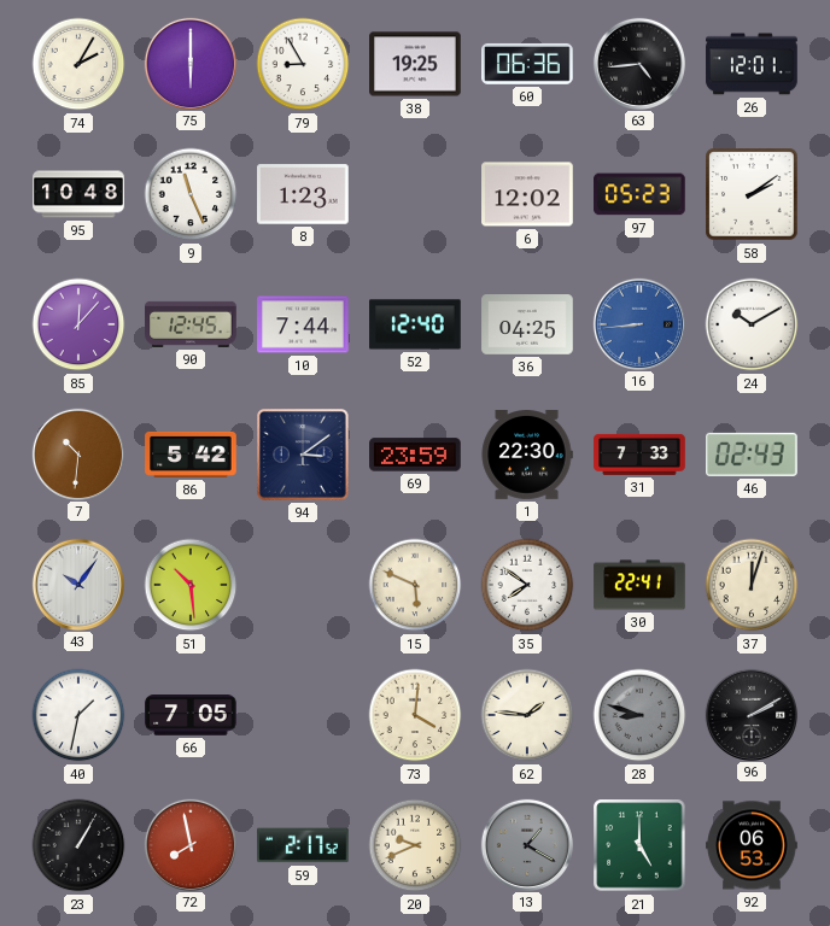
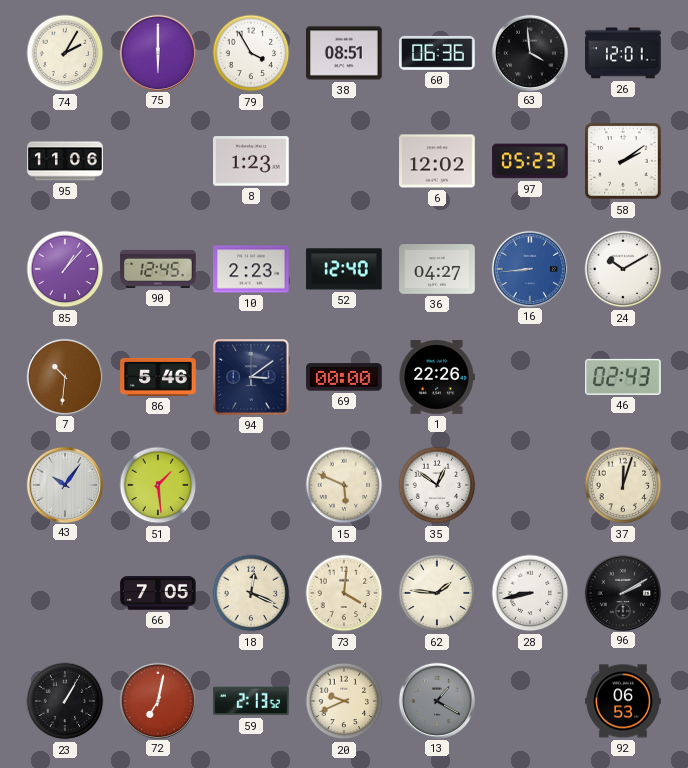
79: 8:55 -> 3:55
38: 19:25 -> 08:51
63: 4:44 -> 3:59
95: 10:48 -> 11:06
9: 11:26 -> none
85: 12:07 -> 1:07
10: 7:44 -> 2:23
36: 04:25 -> 04:27
86: 5:42 -> 5:46
69: 23:59 -> 00:00
1: 22:30 -> 22:26
31: 7:33 -> none
51: 10:29 -> 1:29
35: 7:51 -> 12:51
30: 22:41 -> none
40: 1:32 -> none
18: none -> 12:19
28: 8:48 -> 8:43
28 dial: grey -> white
72: 7:58 -> 7:02
59: 2:17 -> 2:13
21: 5:00 -> none
